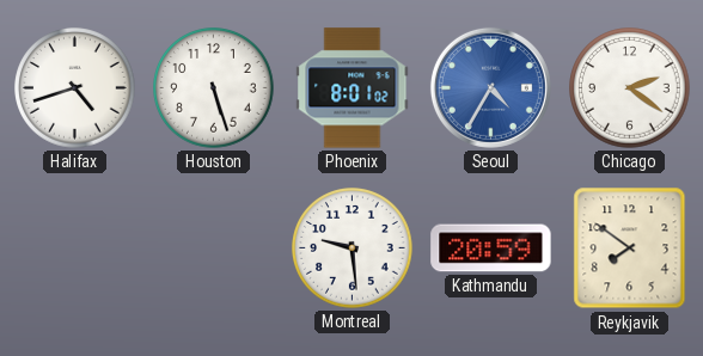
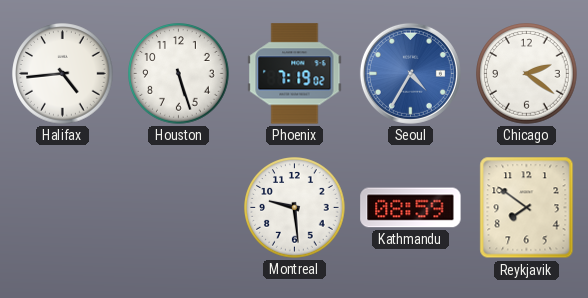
Halifax: 4:42 -> 4:44
Phoenix: 8:01 -> 7:19
Kathmandu: 20:59 -> 08:59
